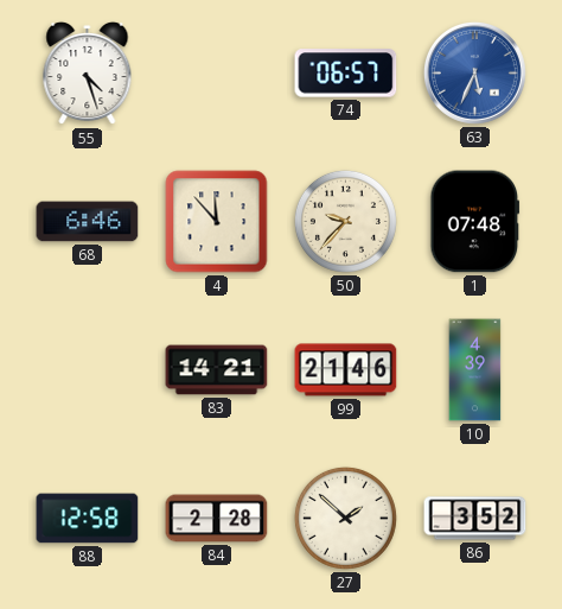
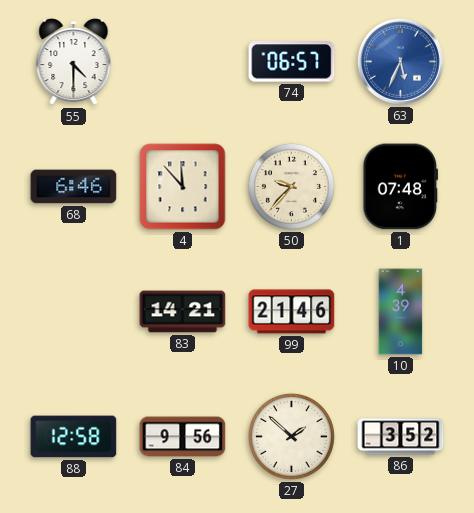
55: 4:27 -> 4:30
84: 2:28 -> 9:56
